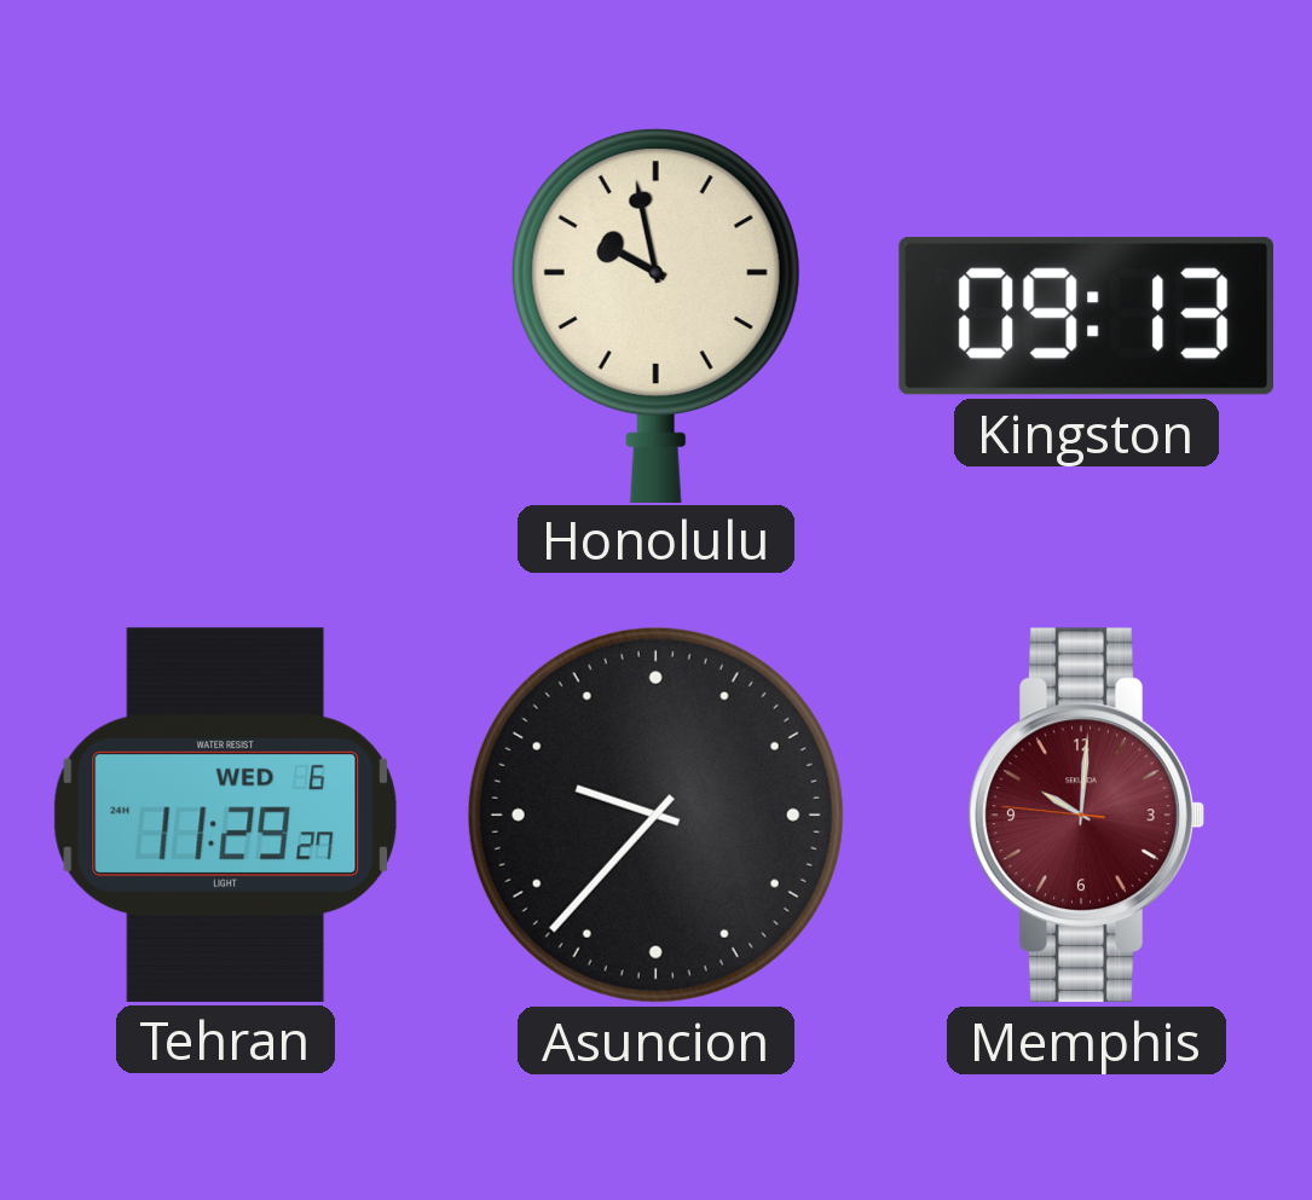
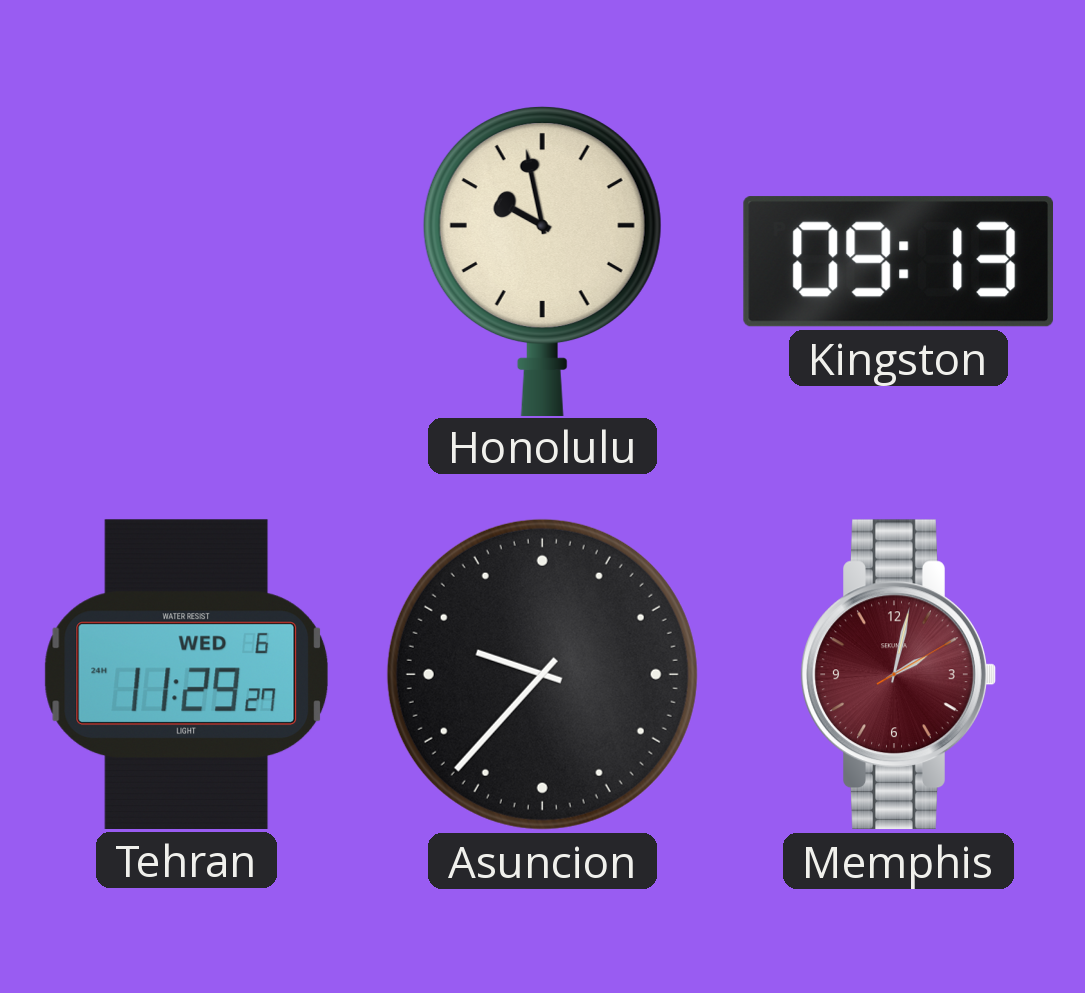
Memphis: 10:00 -> 2:02
